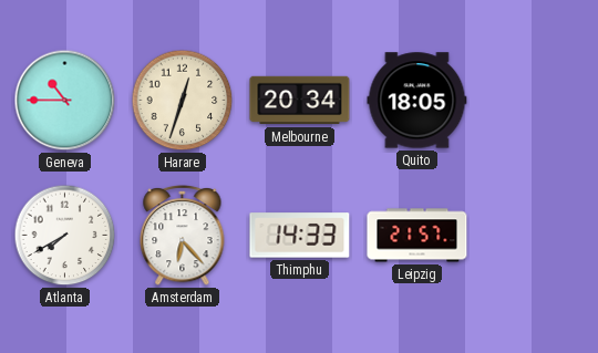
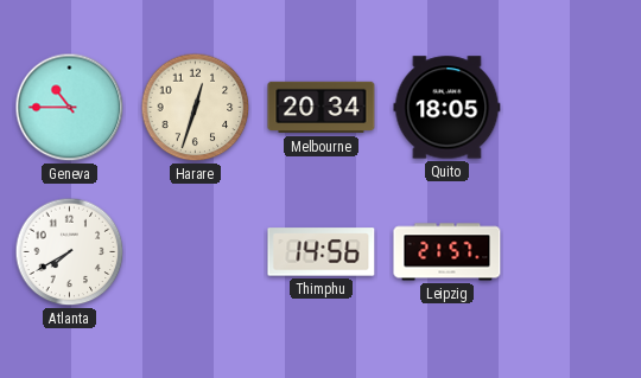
Amsterdam: 6:23 -> none
Thimphu: 14:33 -> 14:56
